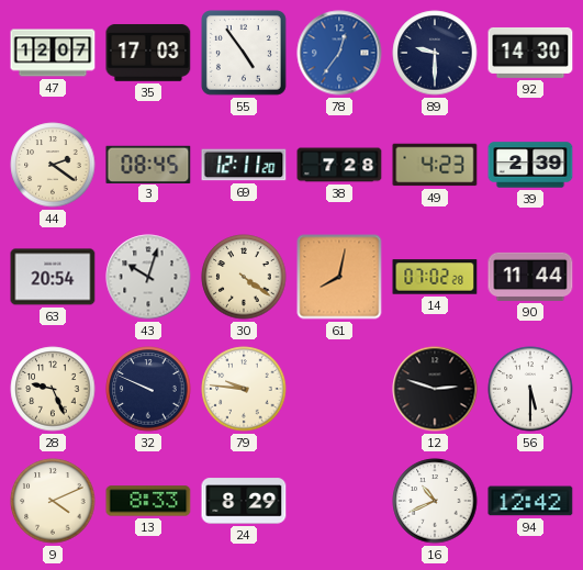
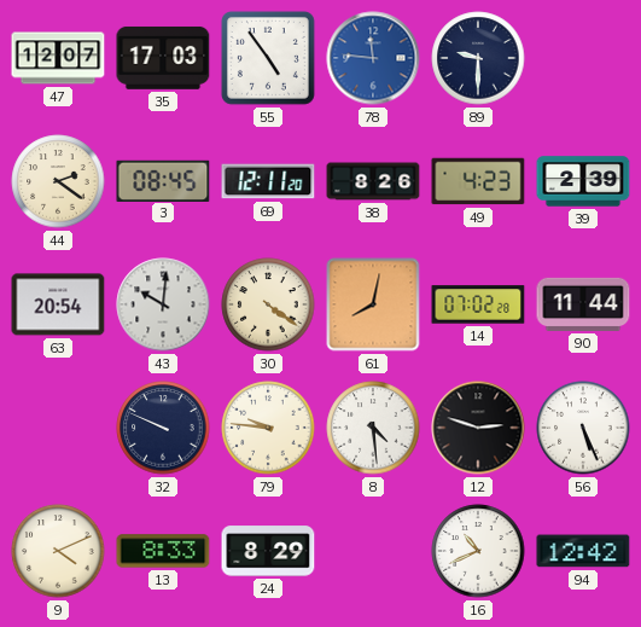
78: 12:36 -> 11:46
92: 14:30 -> none
38: 7:28 -> 8:26
43: 10:03 -> 10:01
28: 9:26 -> none
8: none -> 4:29
56: 5:30 -> 5:26
